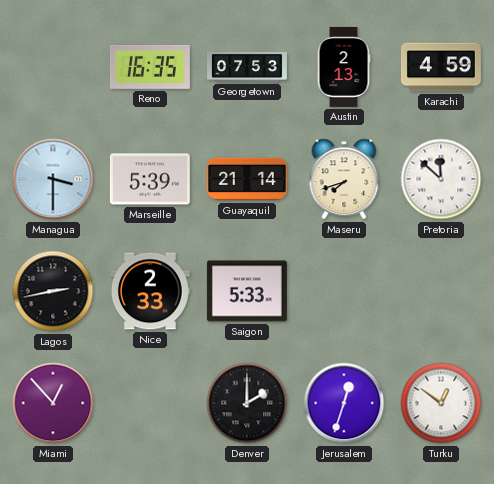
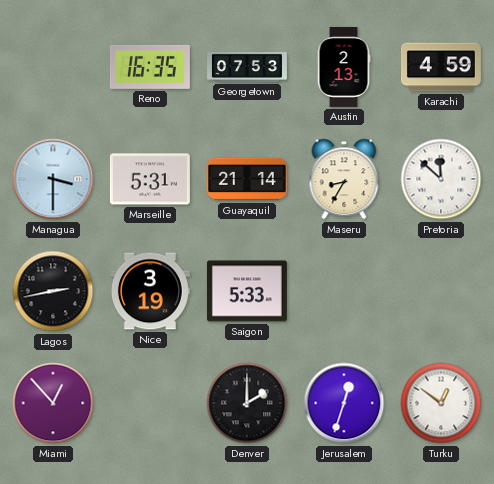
Marseille: 5:39 -> 5:31
Maseru: 7:42 -> 8:35
Nice: 2:33 -> 3:19
